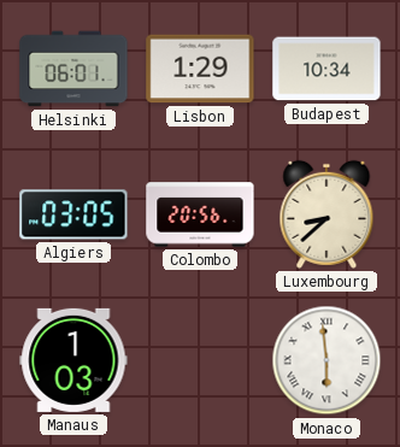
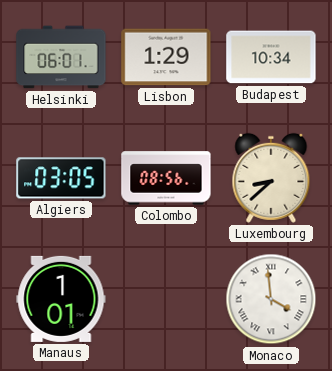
Colombo: 20:56 -> 08:56
Manaus: 1:03 -> 1:01
Monaco: 5:59 -> 3:59
